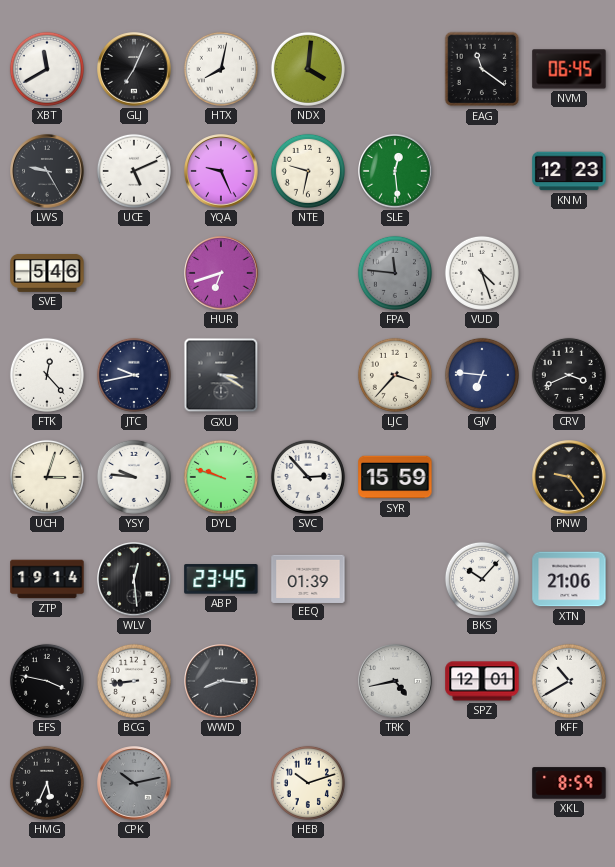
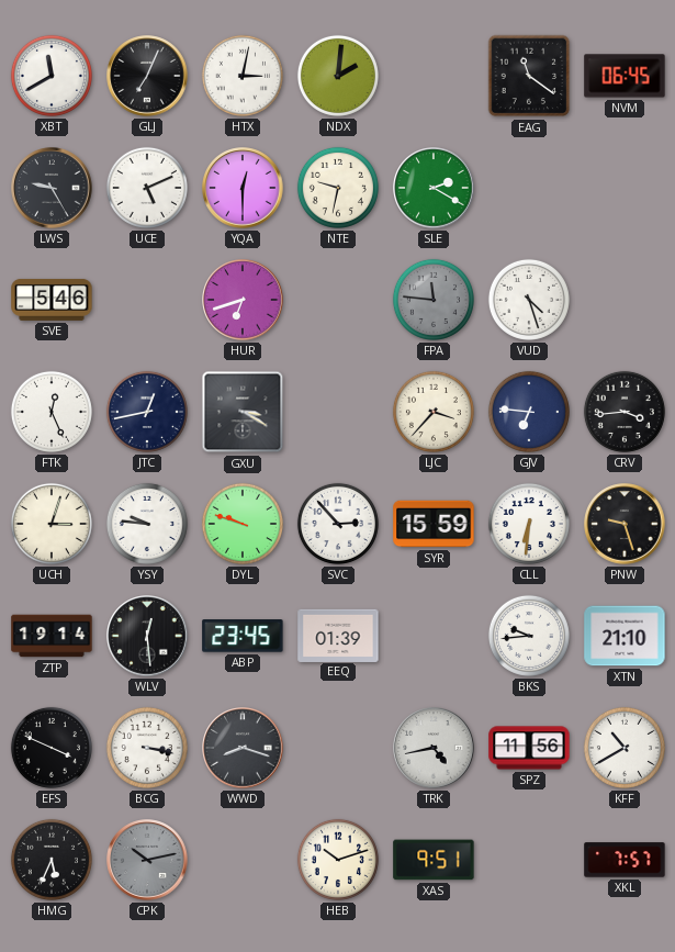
HTX: 8:02 -> 3:02
NDX: 4:01 -> 2:01
YQA: 9:26 -> 12:30
SLE: 12:29 -> 2:20
KNM: 12:23 -> none
FTK: 12:23 -> 12:26
JTC: 9:43 -> 12:43
CRV: 3:41 -> 3:44
CLL: none -> 6:31
PNW: 9:24 -> 9:27
BKS: 10:07 -> 9:44
XTN: 21:06 -> 21:10
EFS: 3:47 -> 3:49
BCG: 8:44 -> 3:17
WWD: 8:16 -> 8:18
SPZ: 12:01 -> 11:56
XAS: none -> 9:51
XKL: 8:59 -> 7:57
